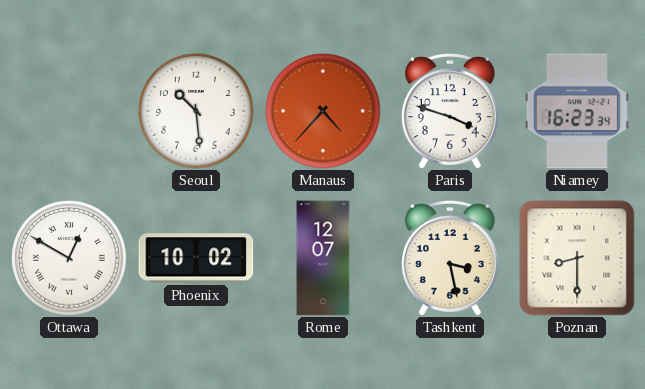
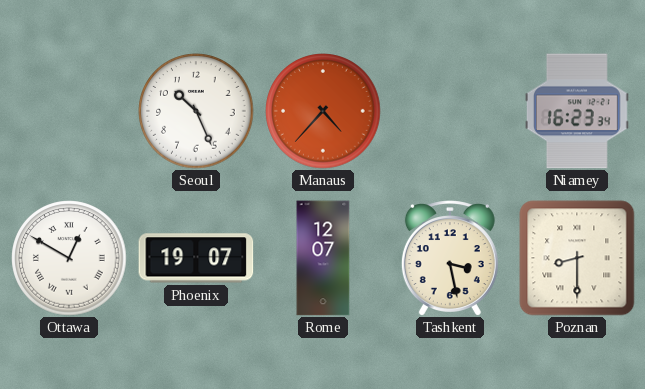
Seoul: 10:29 -> 10:26
Paris: 3:48 -> none
Phoenix: 10:02 -> 19:07
